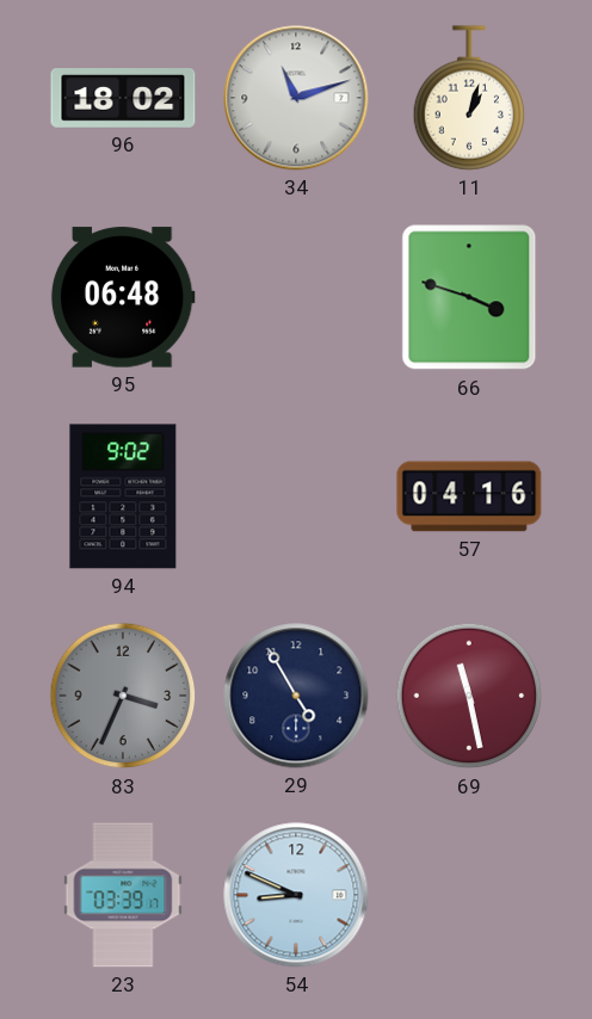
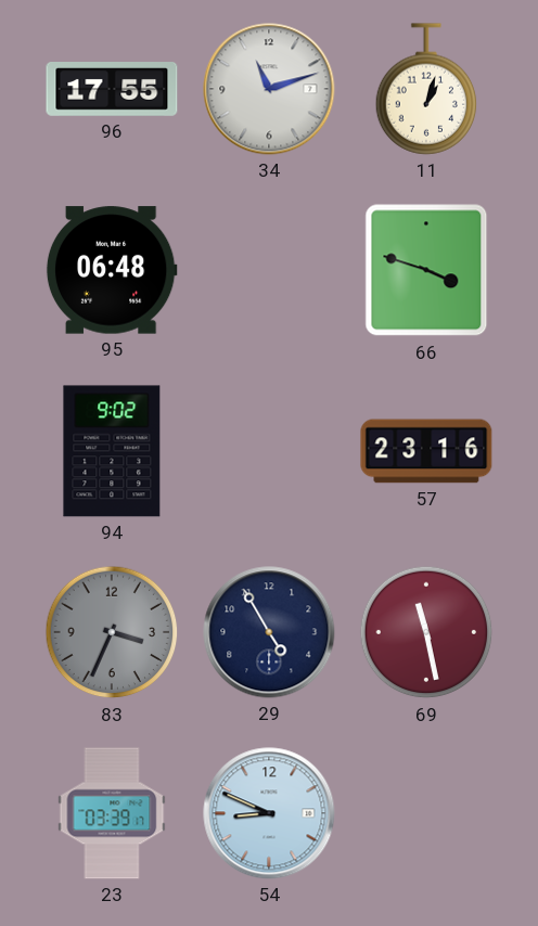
96: 18:02 -> 17:55
57: 04:16 -> 23:16
